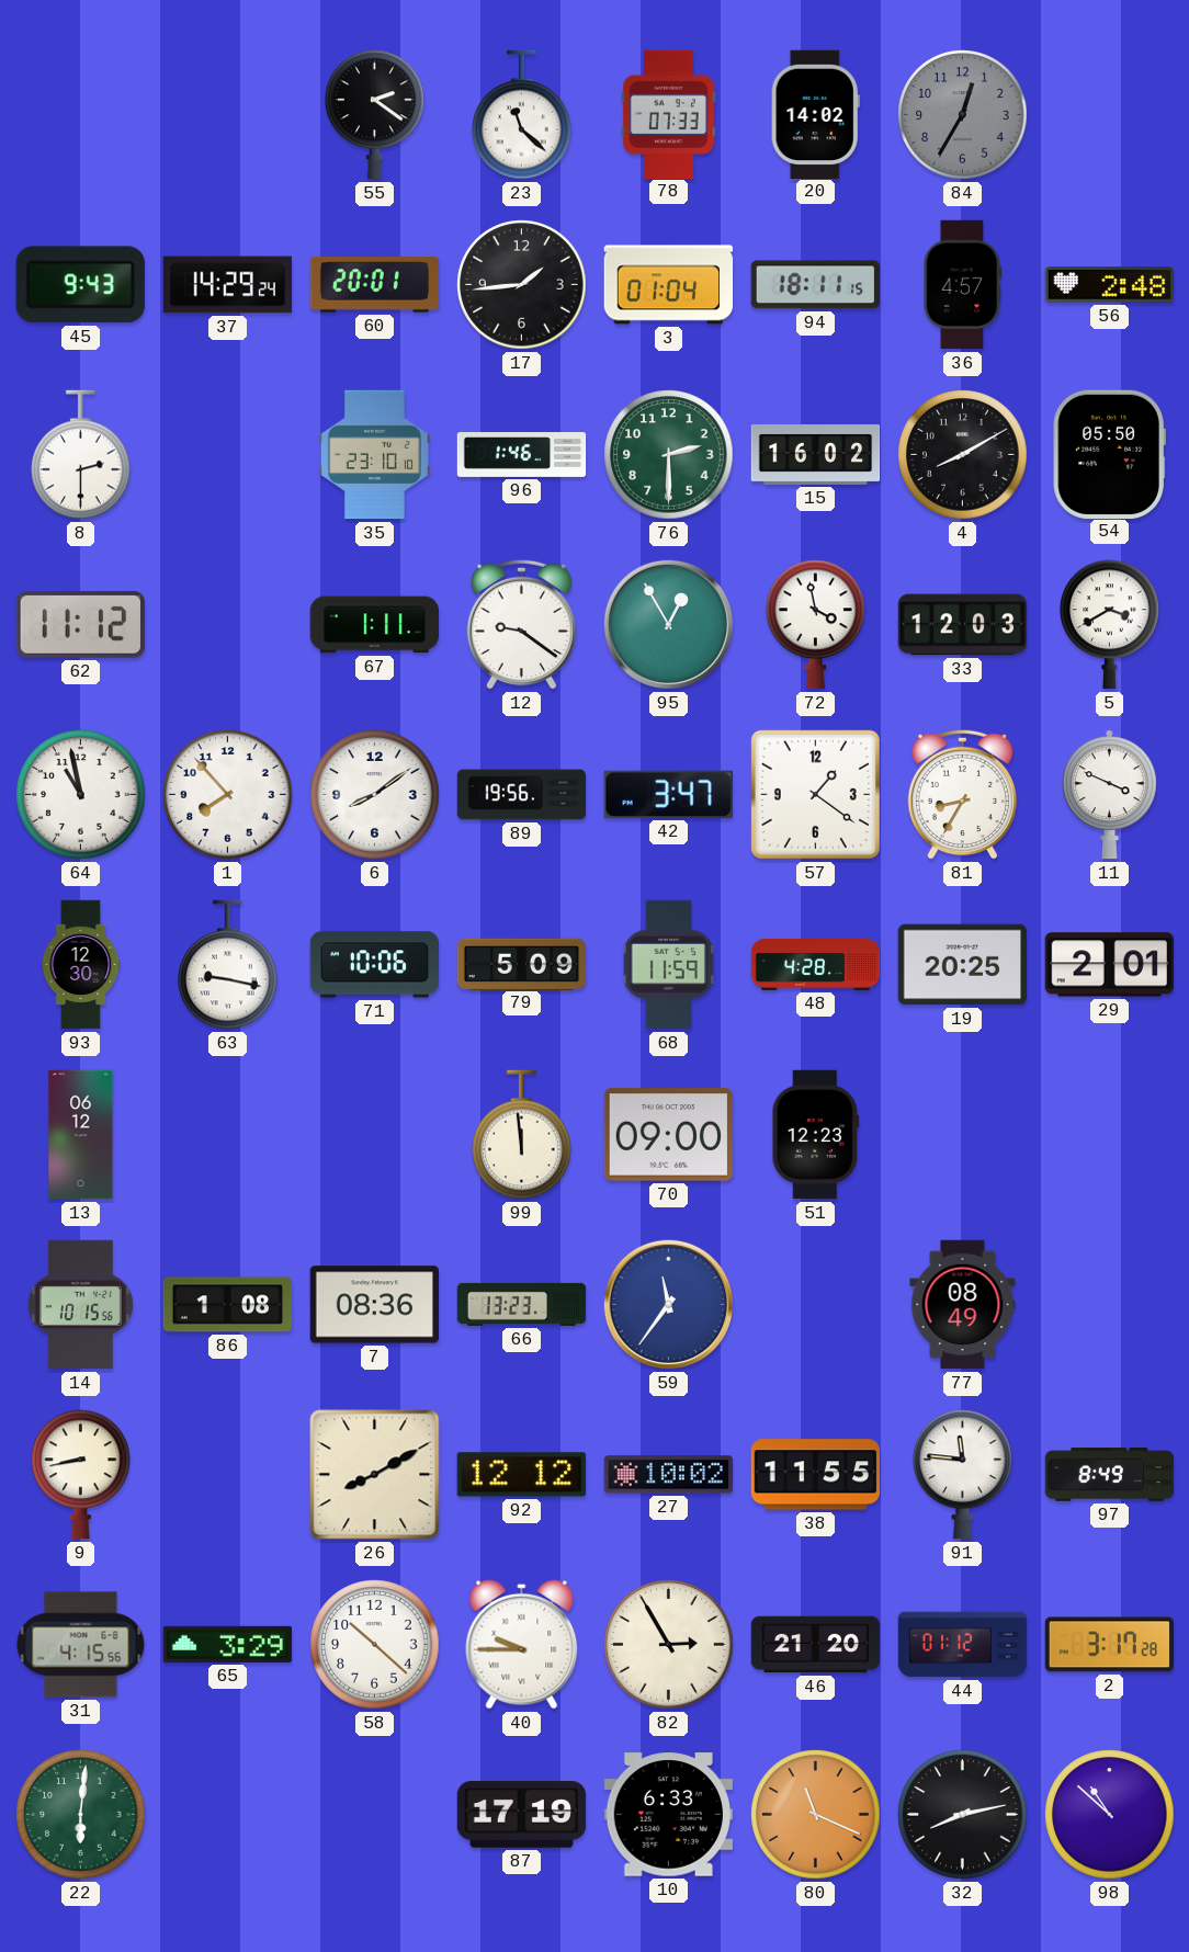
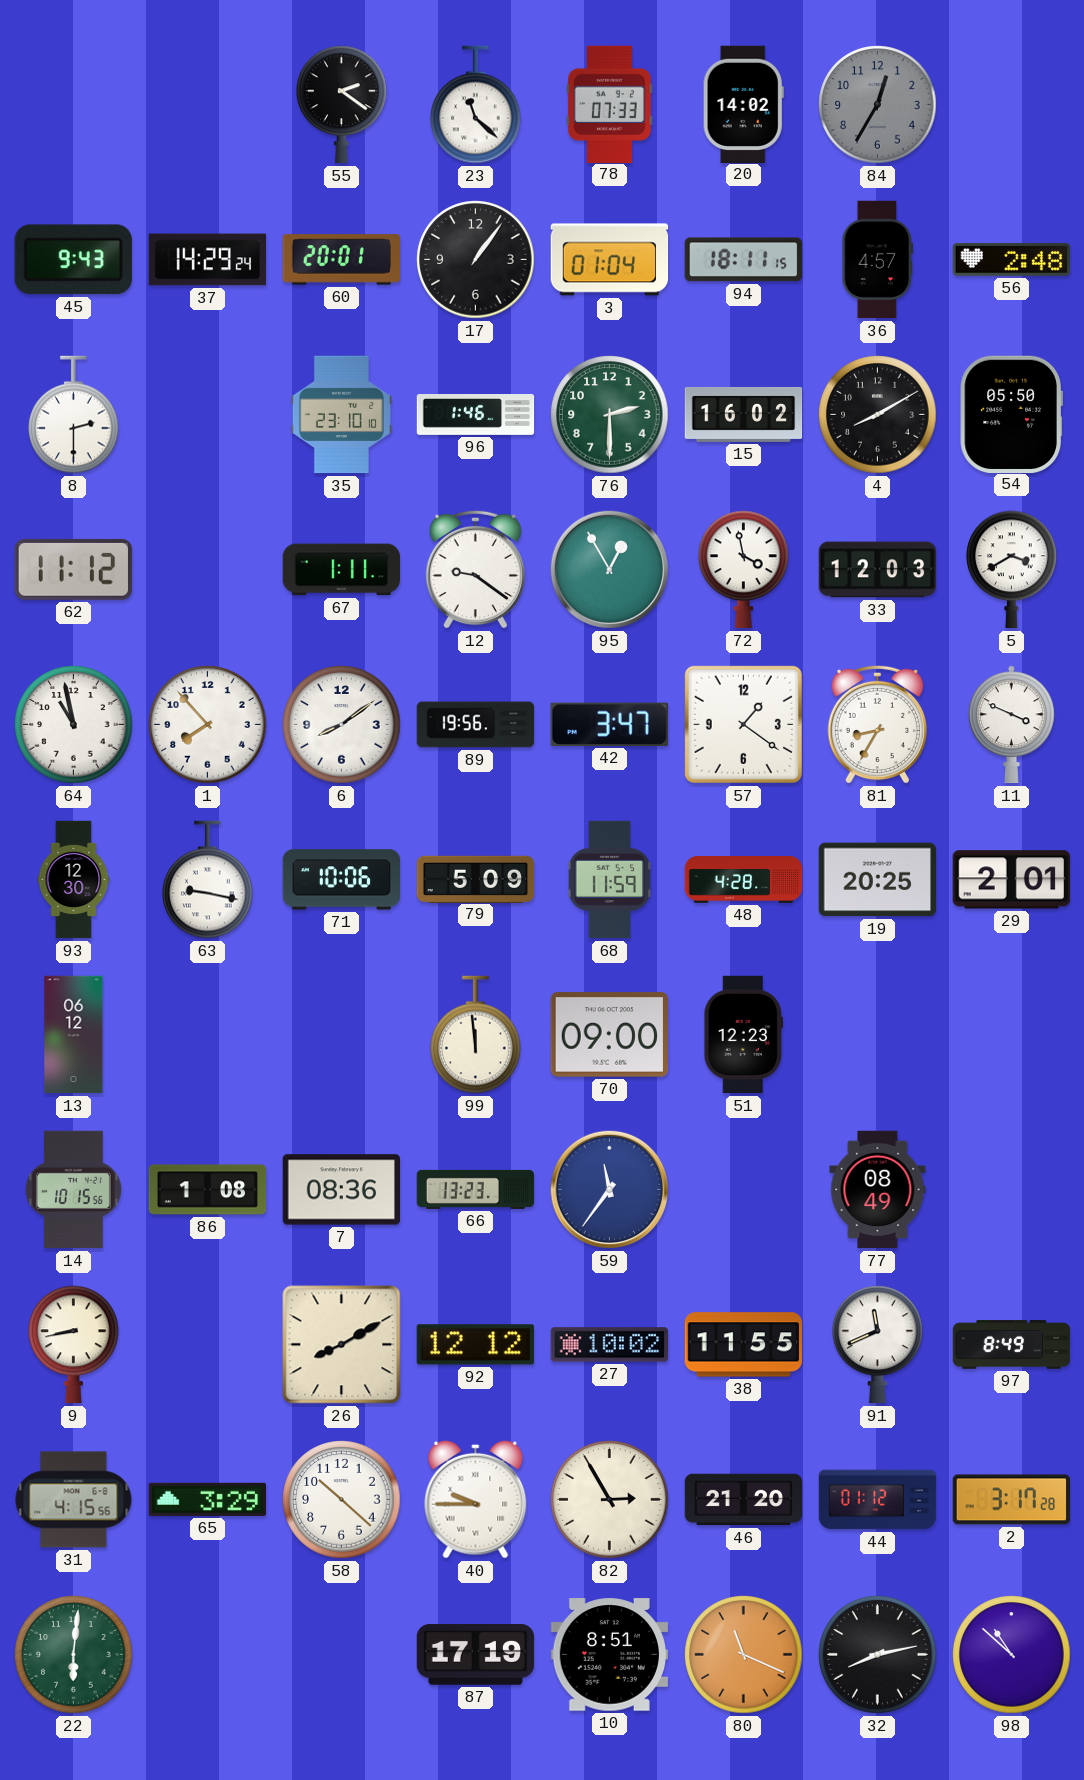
17: 1:44 -> 1:06
91: 11:46 -> 11:41
10: 6:33 -> 8:51
